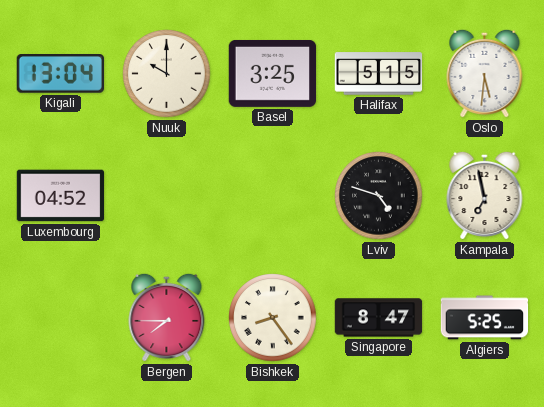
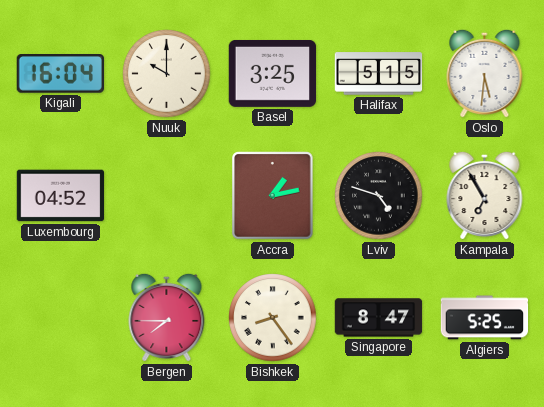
Kigali: 13:04 -> 16:04
Accra: none -> 1:13
Kampala: 6:58 -> 6:55
